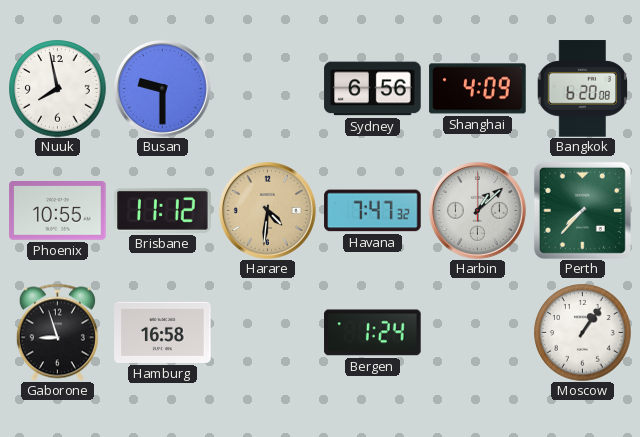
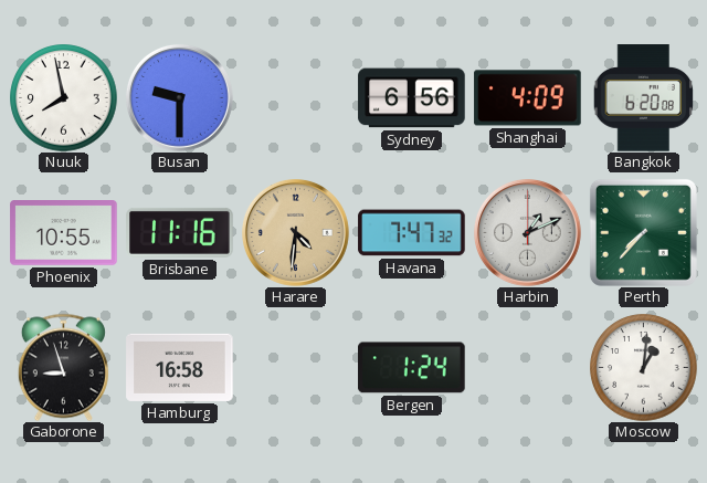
Brisbane: 11:12 -> 11:16
Harbin: 1:08 -> 1:11
Moscow: 1:06 -> 1:01
